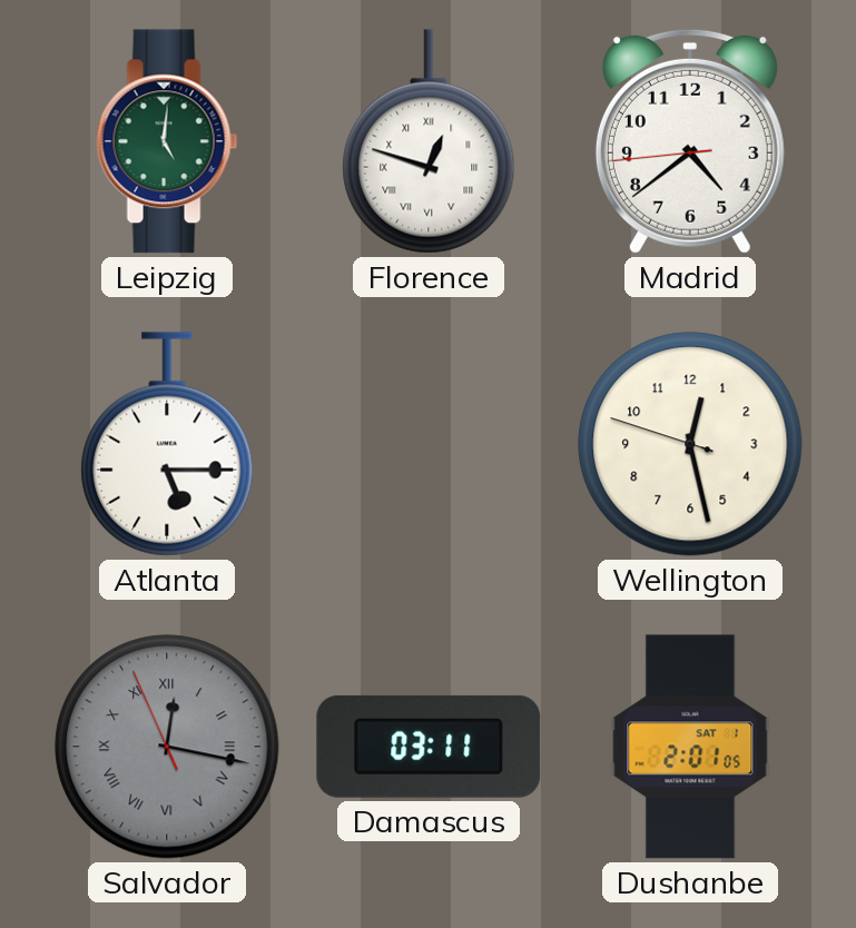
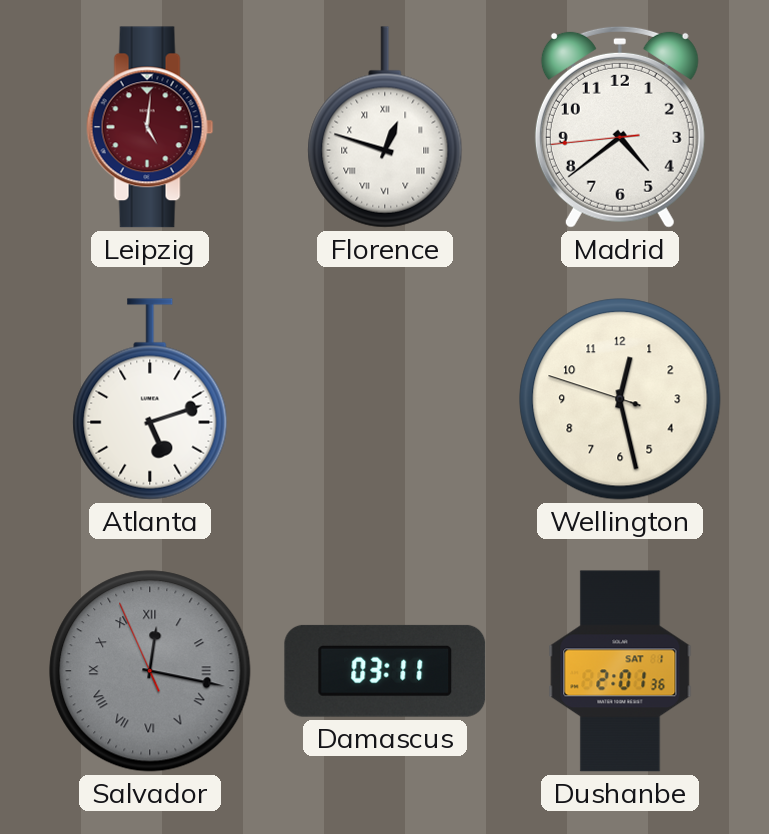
Leipzig dial: green -> burgundy
Atlanta: 5:15 -> 5:12
Dushanbe: 2:01:05 -> 2:01:36
